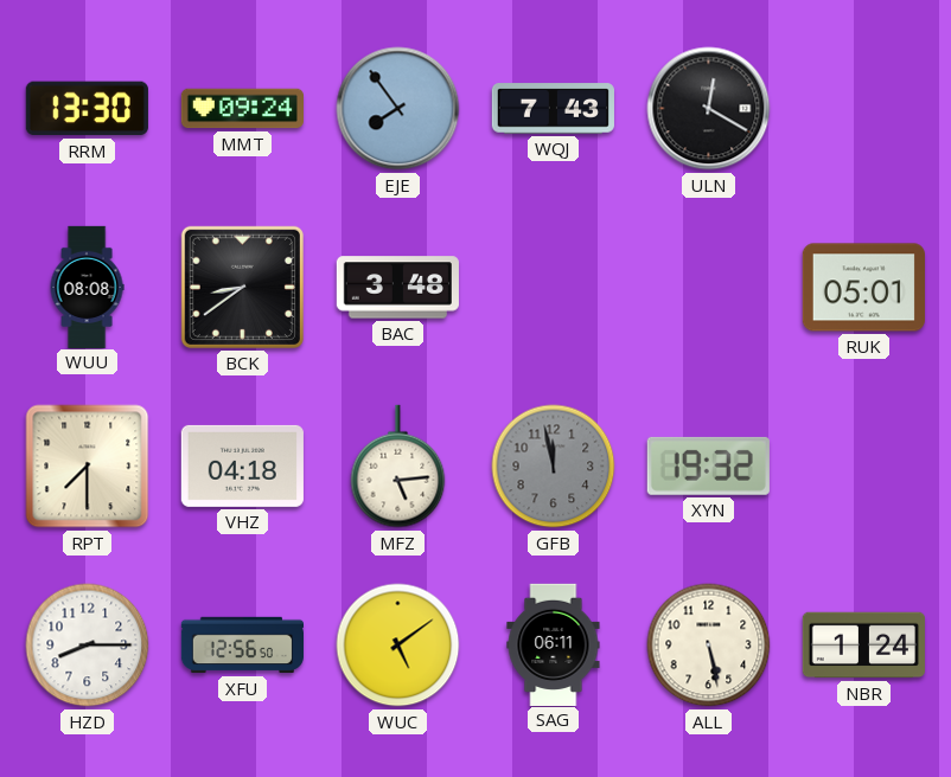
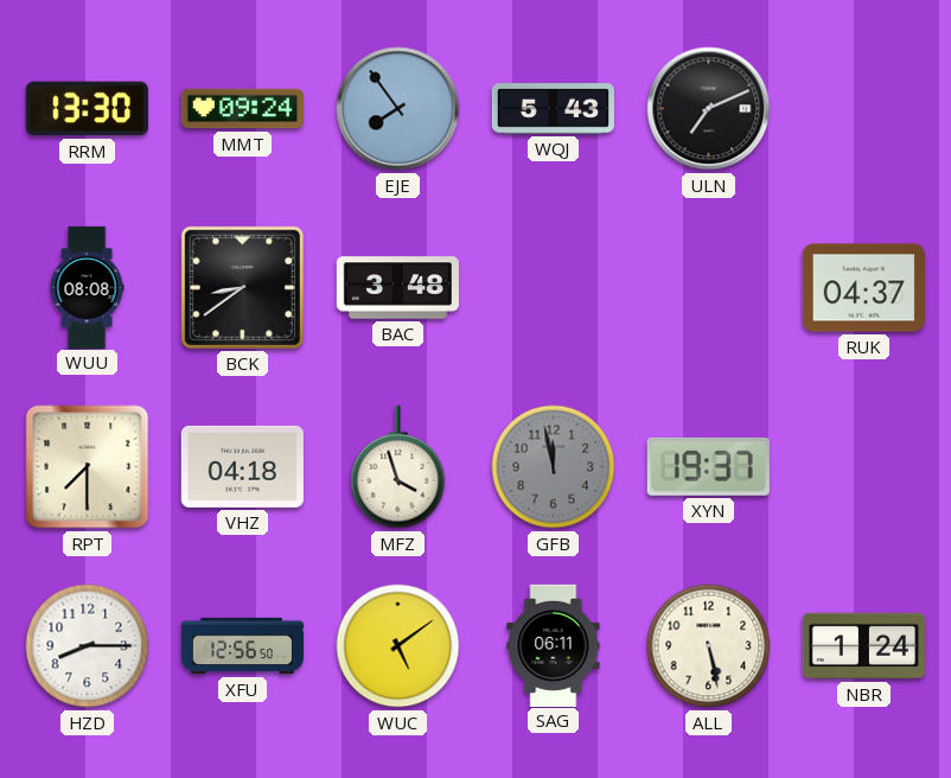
WQJ: 7:43 -> 5:43
ULN: 12:20 -> 7:11
RUK: 05:01 -> 04:37
MFZ: 5:14 -> 3:57
XYN: 19:32 -> 19:37
